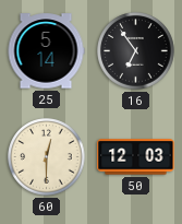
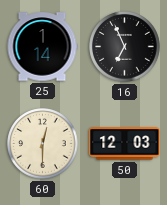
25: 5:14 -> 1:14
16: 6:54 -> 6:56
